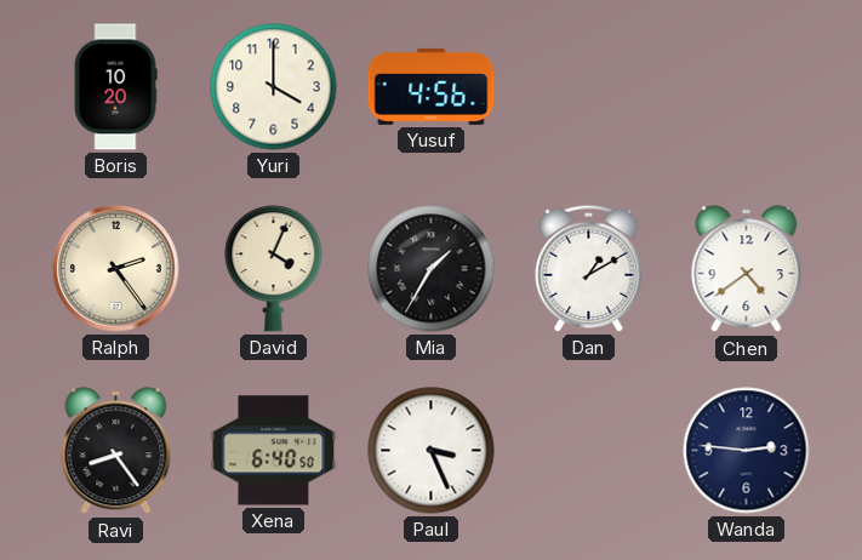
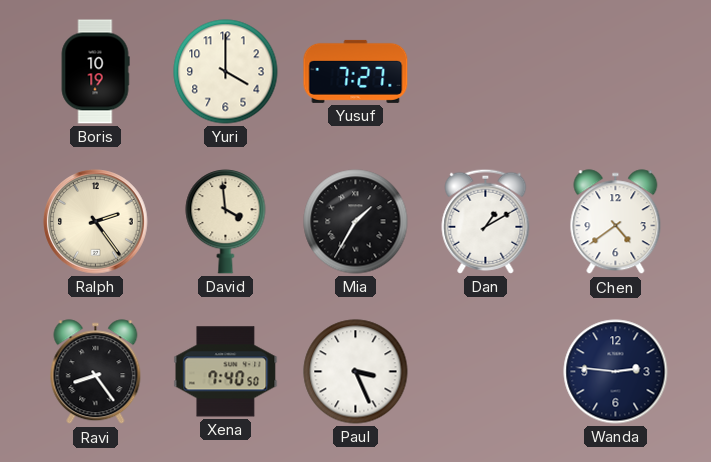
Boris: 10:20 -> 10:19
Yusuf: 4:56 -> 7:27
David: 4:04 -> 3:59
Xena: 6:40 -> 7:40
